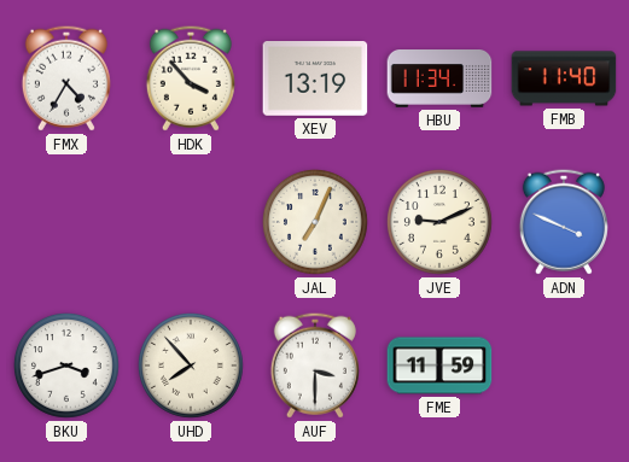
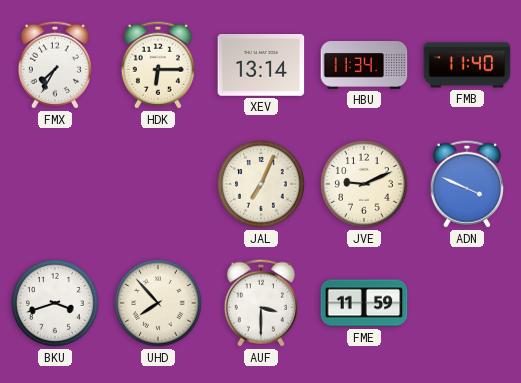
FMX: 4:35 -> 7:35
HDK: 3:53 -> 6:15
XEV: 13:19 -> 13:14
